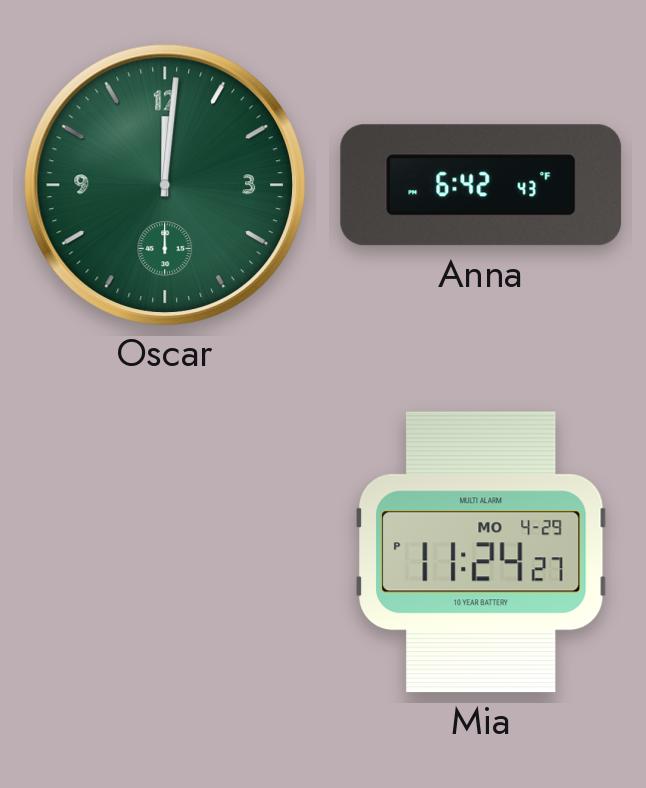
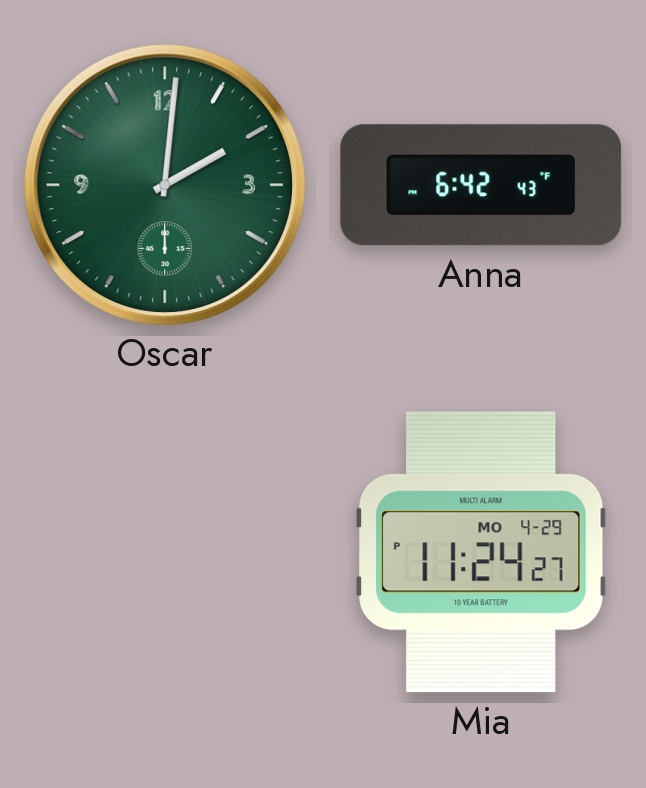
Oscar: 12:01 -> 2:01
